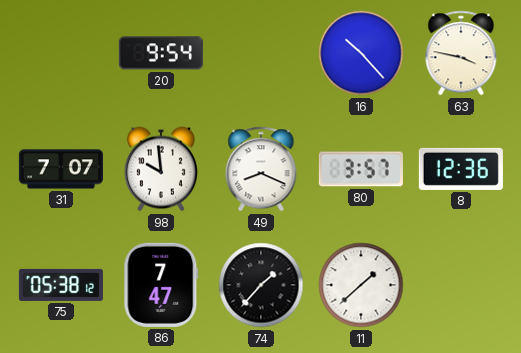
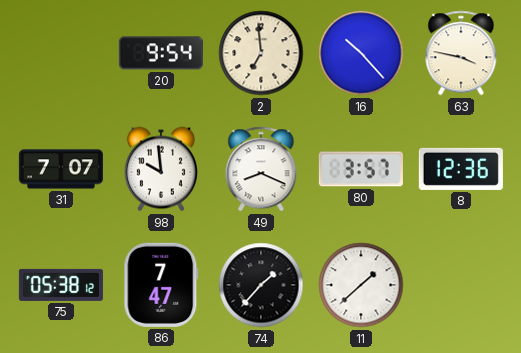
2: none -> 6:59
